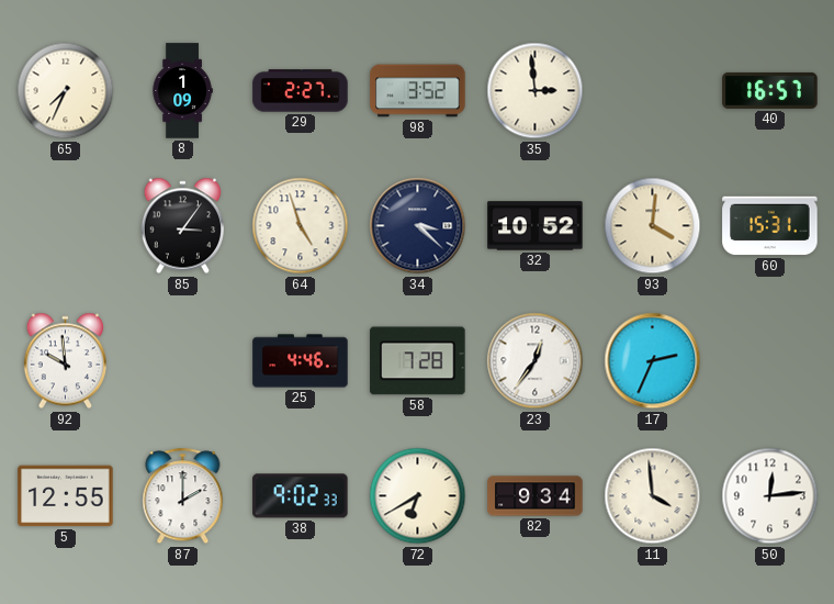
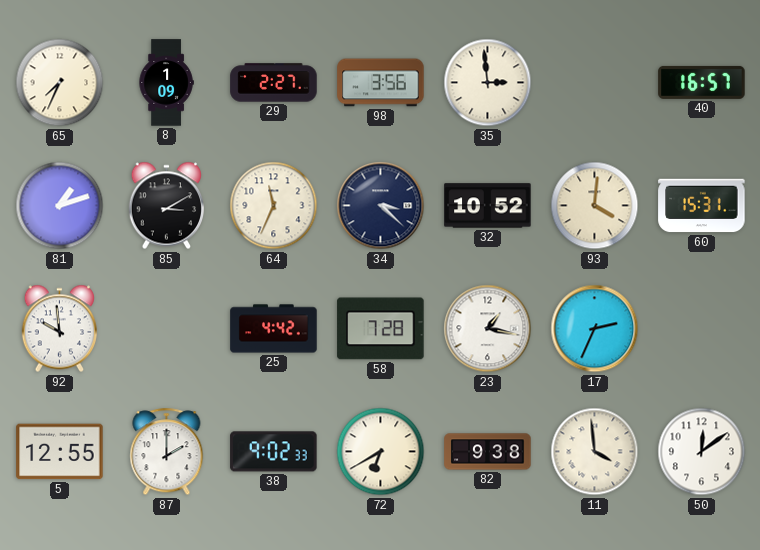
98: 3:52 -> 3:56
81: none -> 1:12
85: 3:06 -> 3:10
64: 4:57 -> 11:34
25: 4:46 -> 4:42
23: 12:36 -> 1:17
82: 9:34 -> 9:38
50: 12:14 -> 12:09
